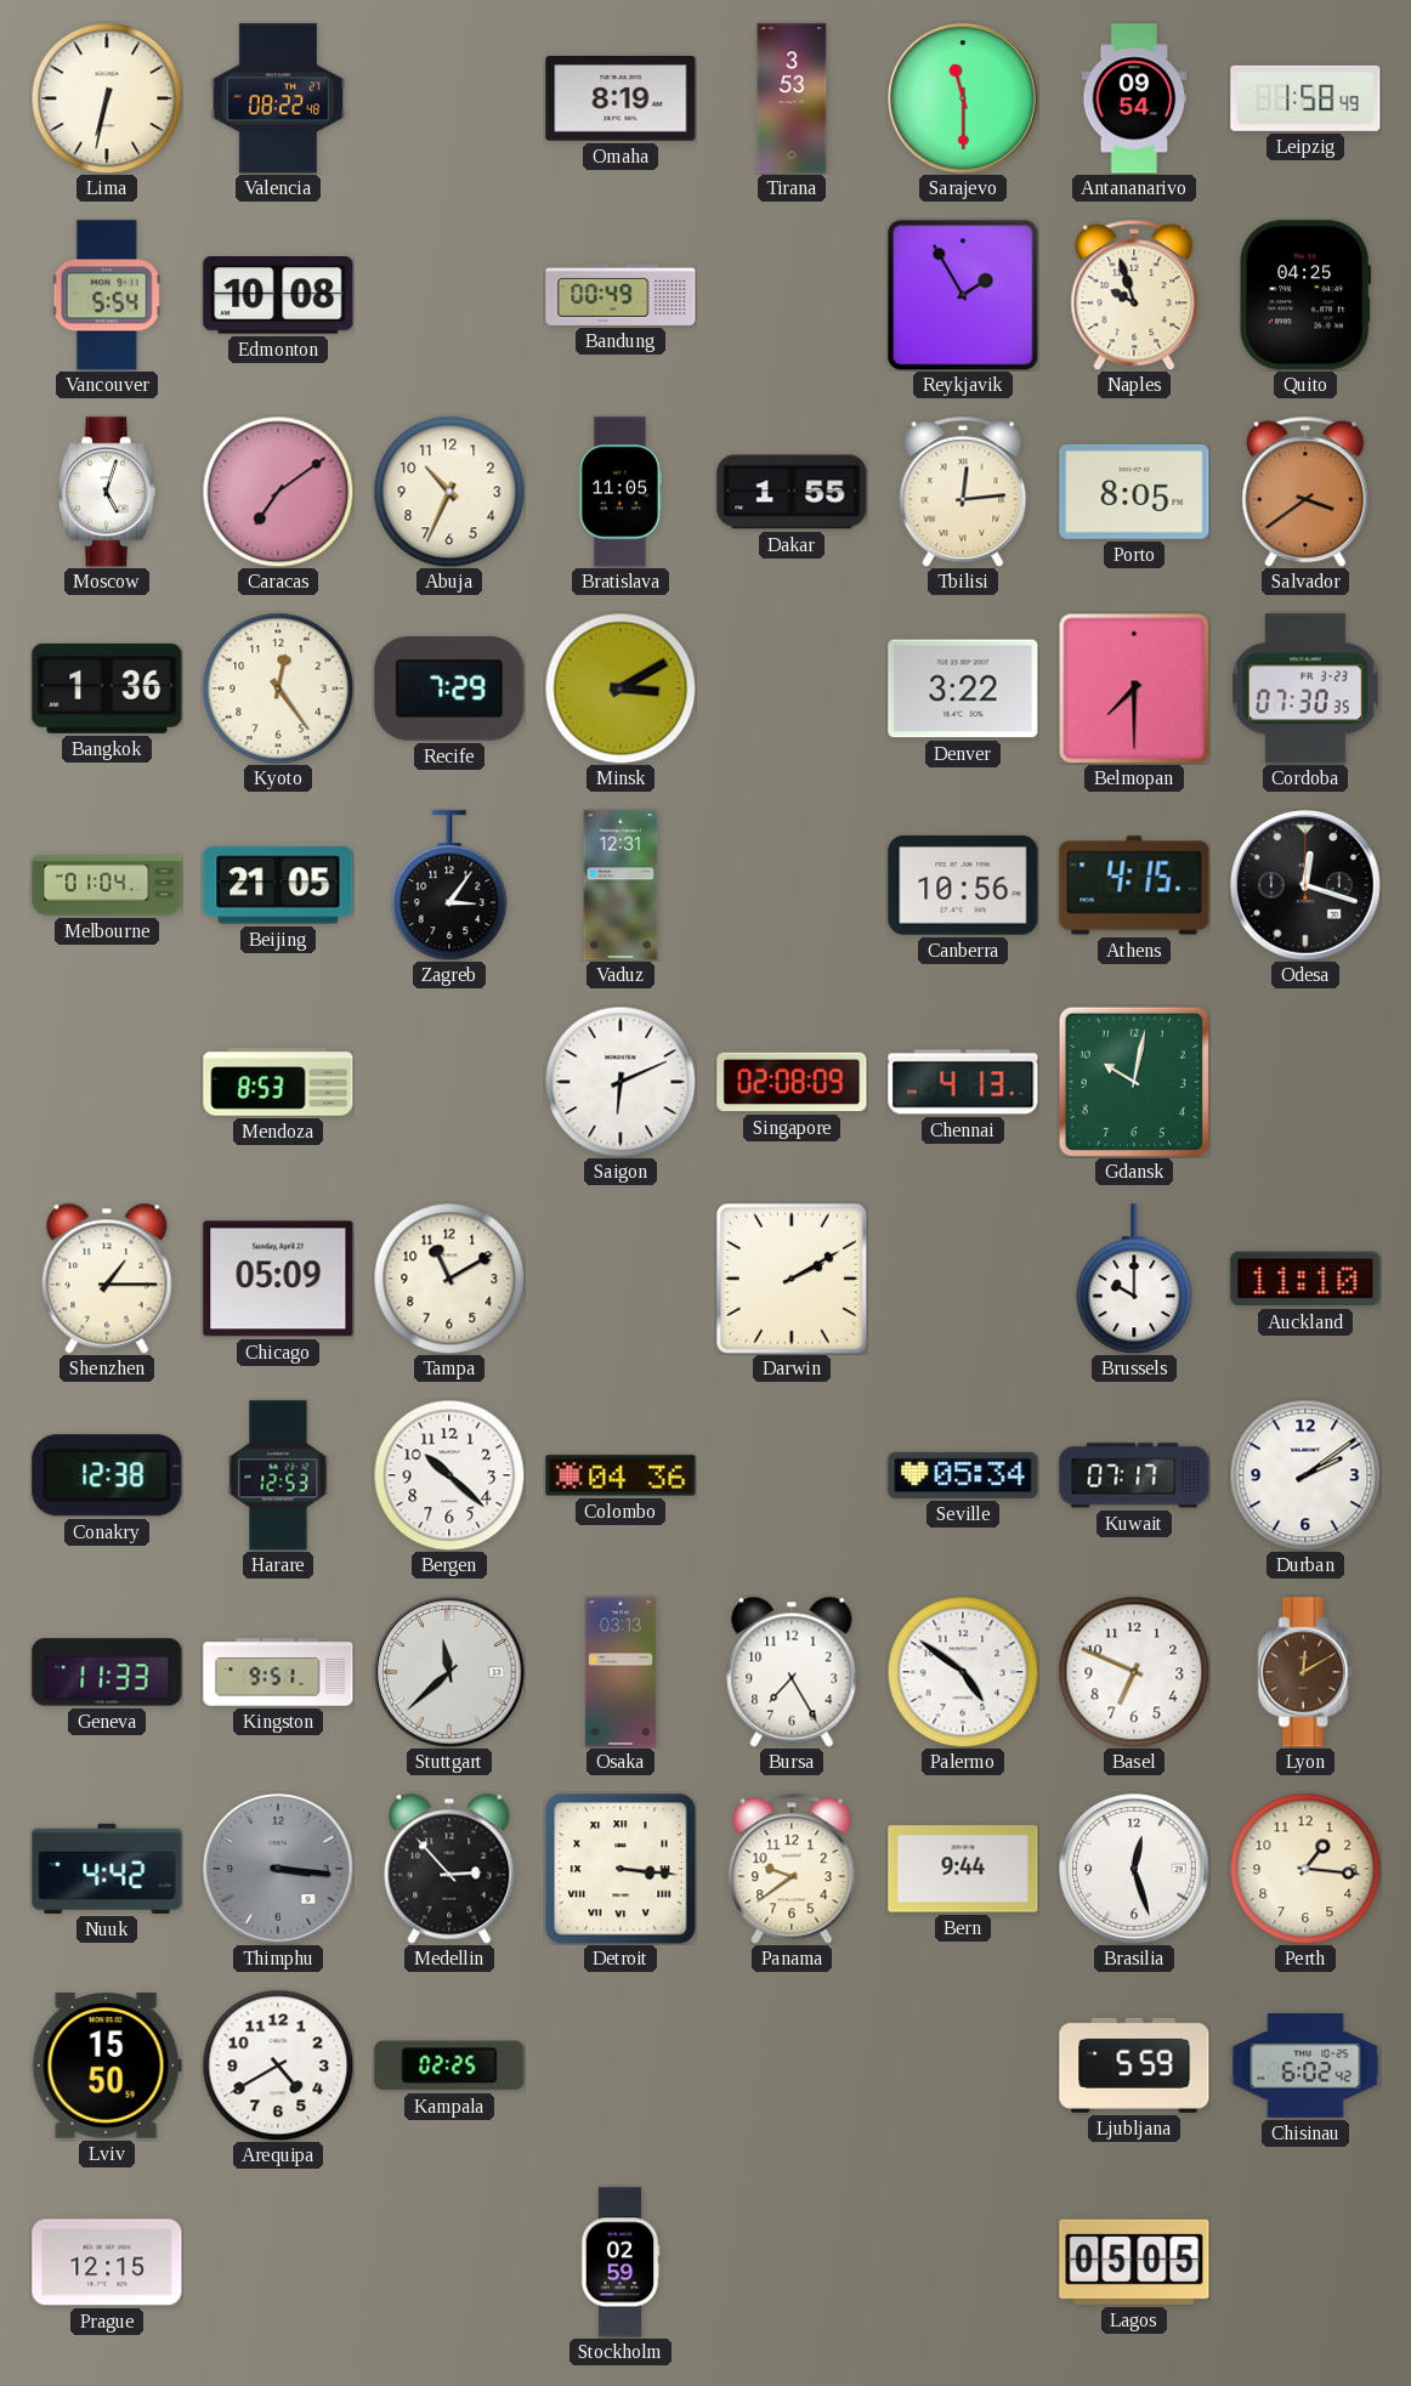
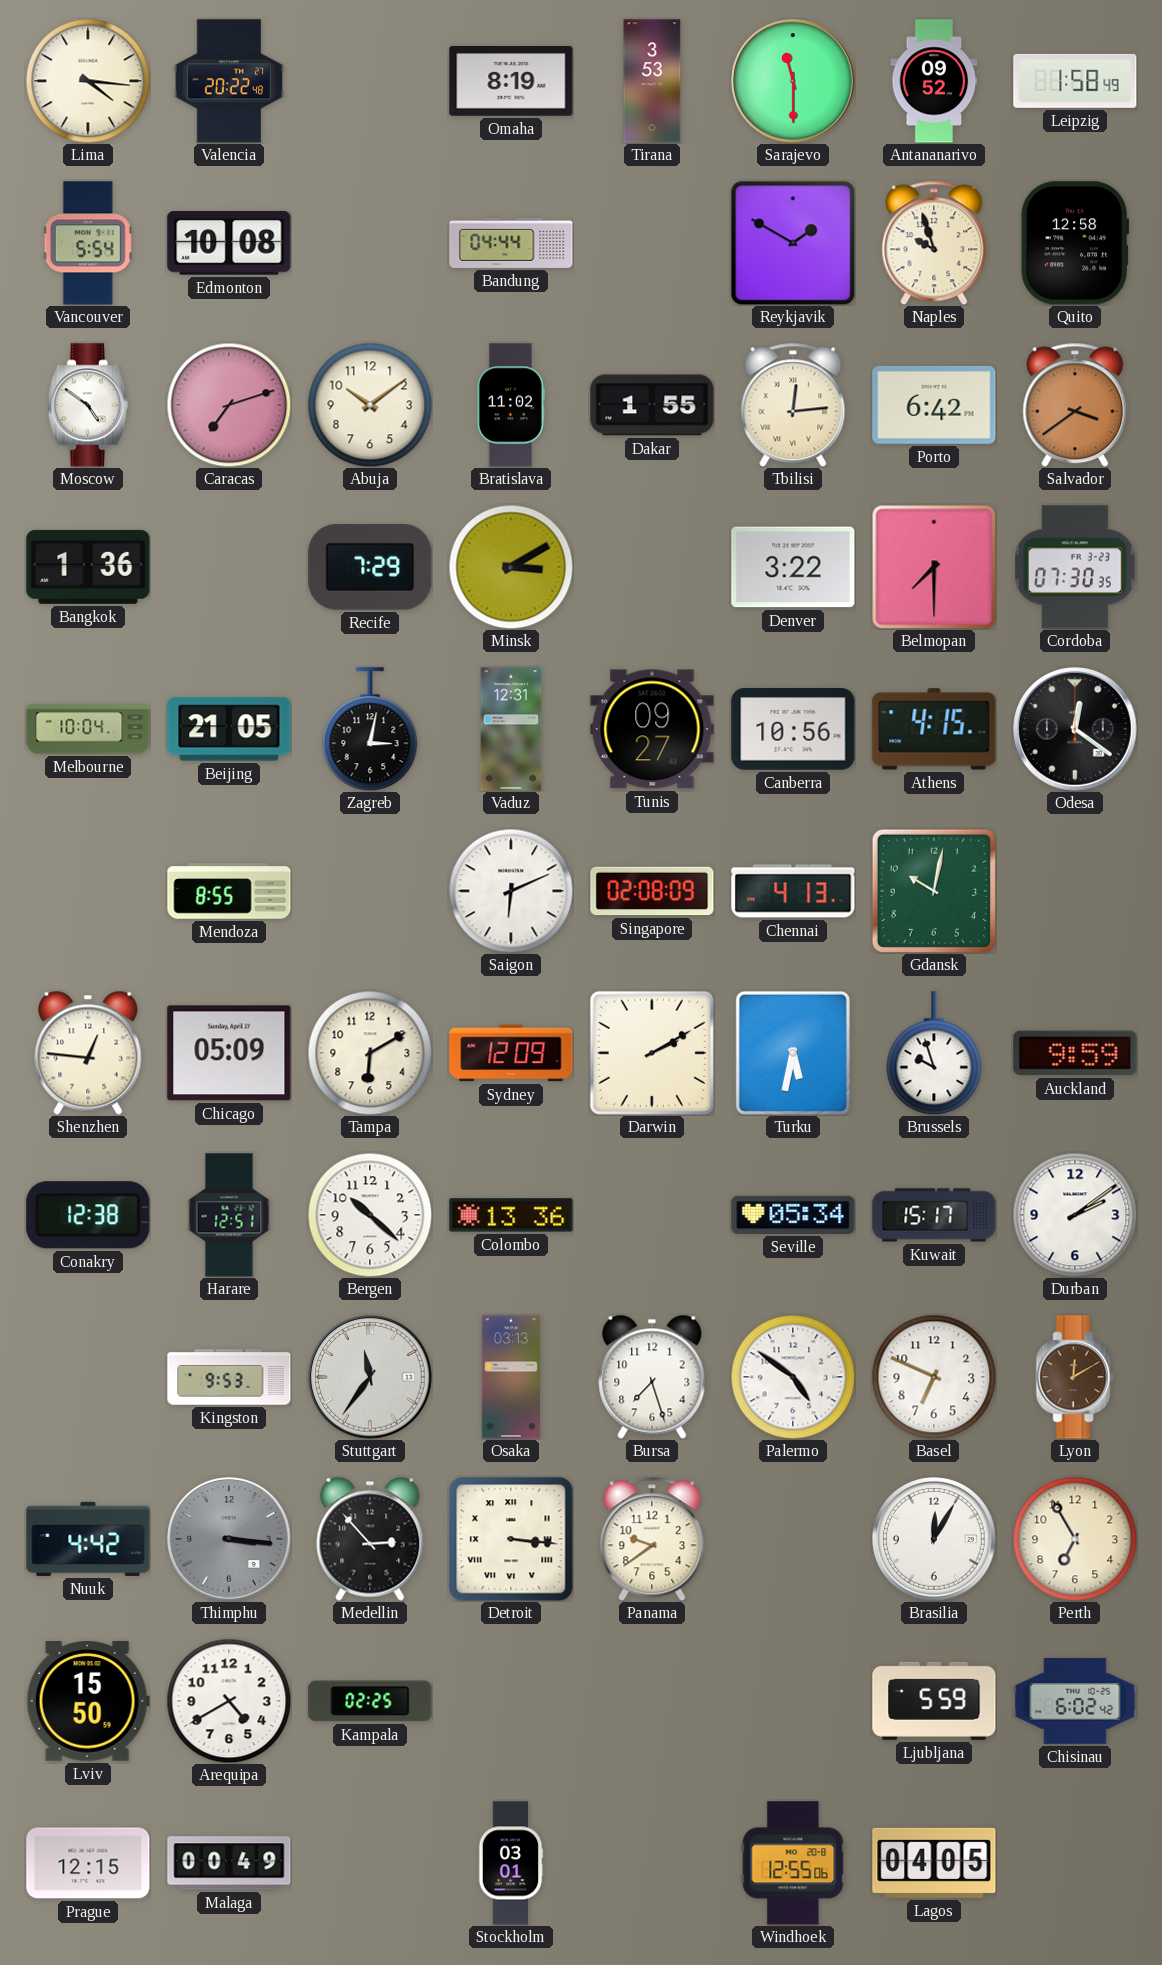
Lima: 6:32 -> 4:16
Valencia: 08:22 -> 20:22
Antananarivo: 09:54 -> 09:52
Bandung: 00:49 -> 04:44
Reykjavik: 1:55 -> 1:50
Quito: 04:25 -> 12:58
Moscow: 5:03 -> 4:51
Caracas: 7:09 -> 7:12
Abuja: 10:34 -> 10:09
Bratislava: 11:05 -> 11:02
Porto: 8:05 -> 6:42
Kyoto: 12:24 -> none
Melbourne: 01:04 -> 10:04
Zagreb: 3:06 -> 3:02
Tunis: none -> 09:27
Odesa: 12:18 -> 12:21
Mendoza: 8:53 -> 8:55
Shenzhen: 1:15 -> 12:46
Tampa: 11:10 -> 6:10
Sydney: none -> 12:09
Turku: none -> 5:32
Brussels: 10:00 -> 9:57
Auckland: 11:10 -> 9:59
Harare: 12:53 -> 12:51
Colombo: 04:36 -> 13:36
Kuwait: 07:17 -> 15:17
Geneva: 11:33 -> none
Kingston: 9:51 -> 9:53
Stuttgart: 11:38 -> 11:36
Bursa: 7:25 -> 7:27
Bern: 9:44 -> none
Brasilia: 12:27 -> 12:05
Perth: 1:16 -> 6:55
Malaga: none -> 00:49
Stockholm: 02:59 -> 03:01
Windhoek: none -> 12:55
Lagos: 05:05 -> 04:05
